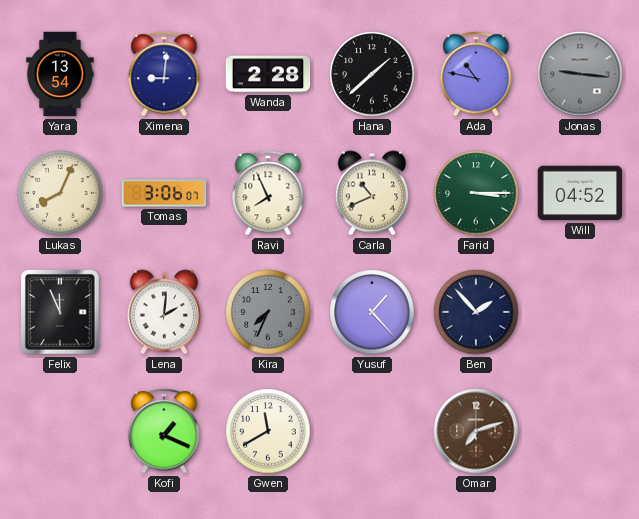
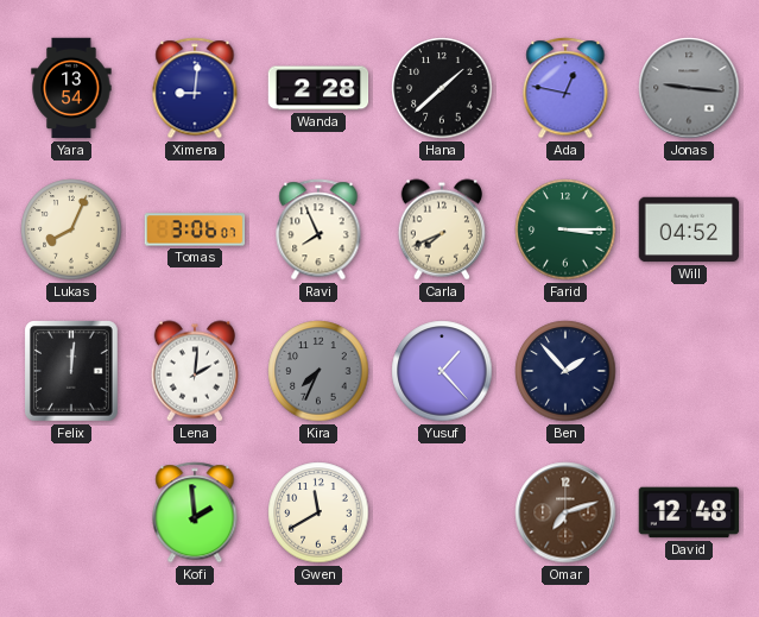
Ada: 10:47 -> 12:47
Carla: 10:41 -> 7:41
Felix: 11:56 -> 12:01
Kofi: 1:19 -> 1:59
David: none -> 12:48
